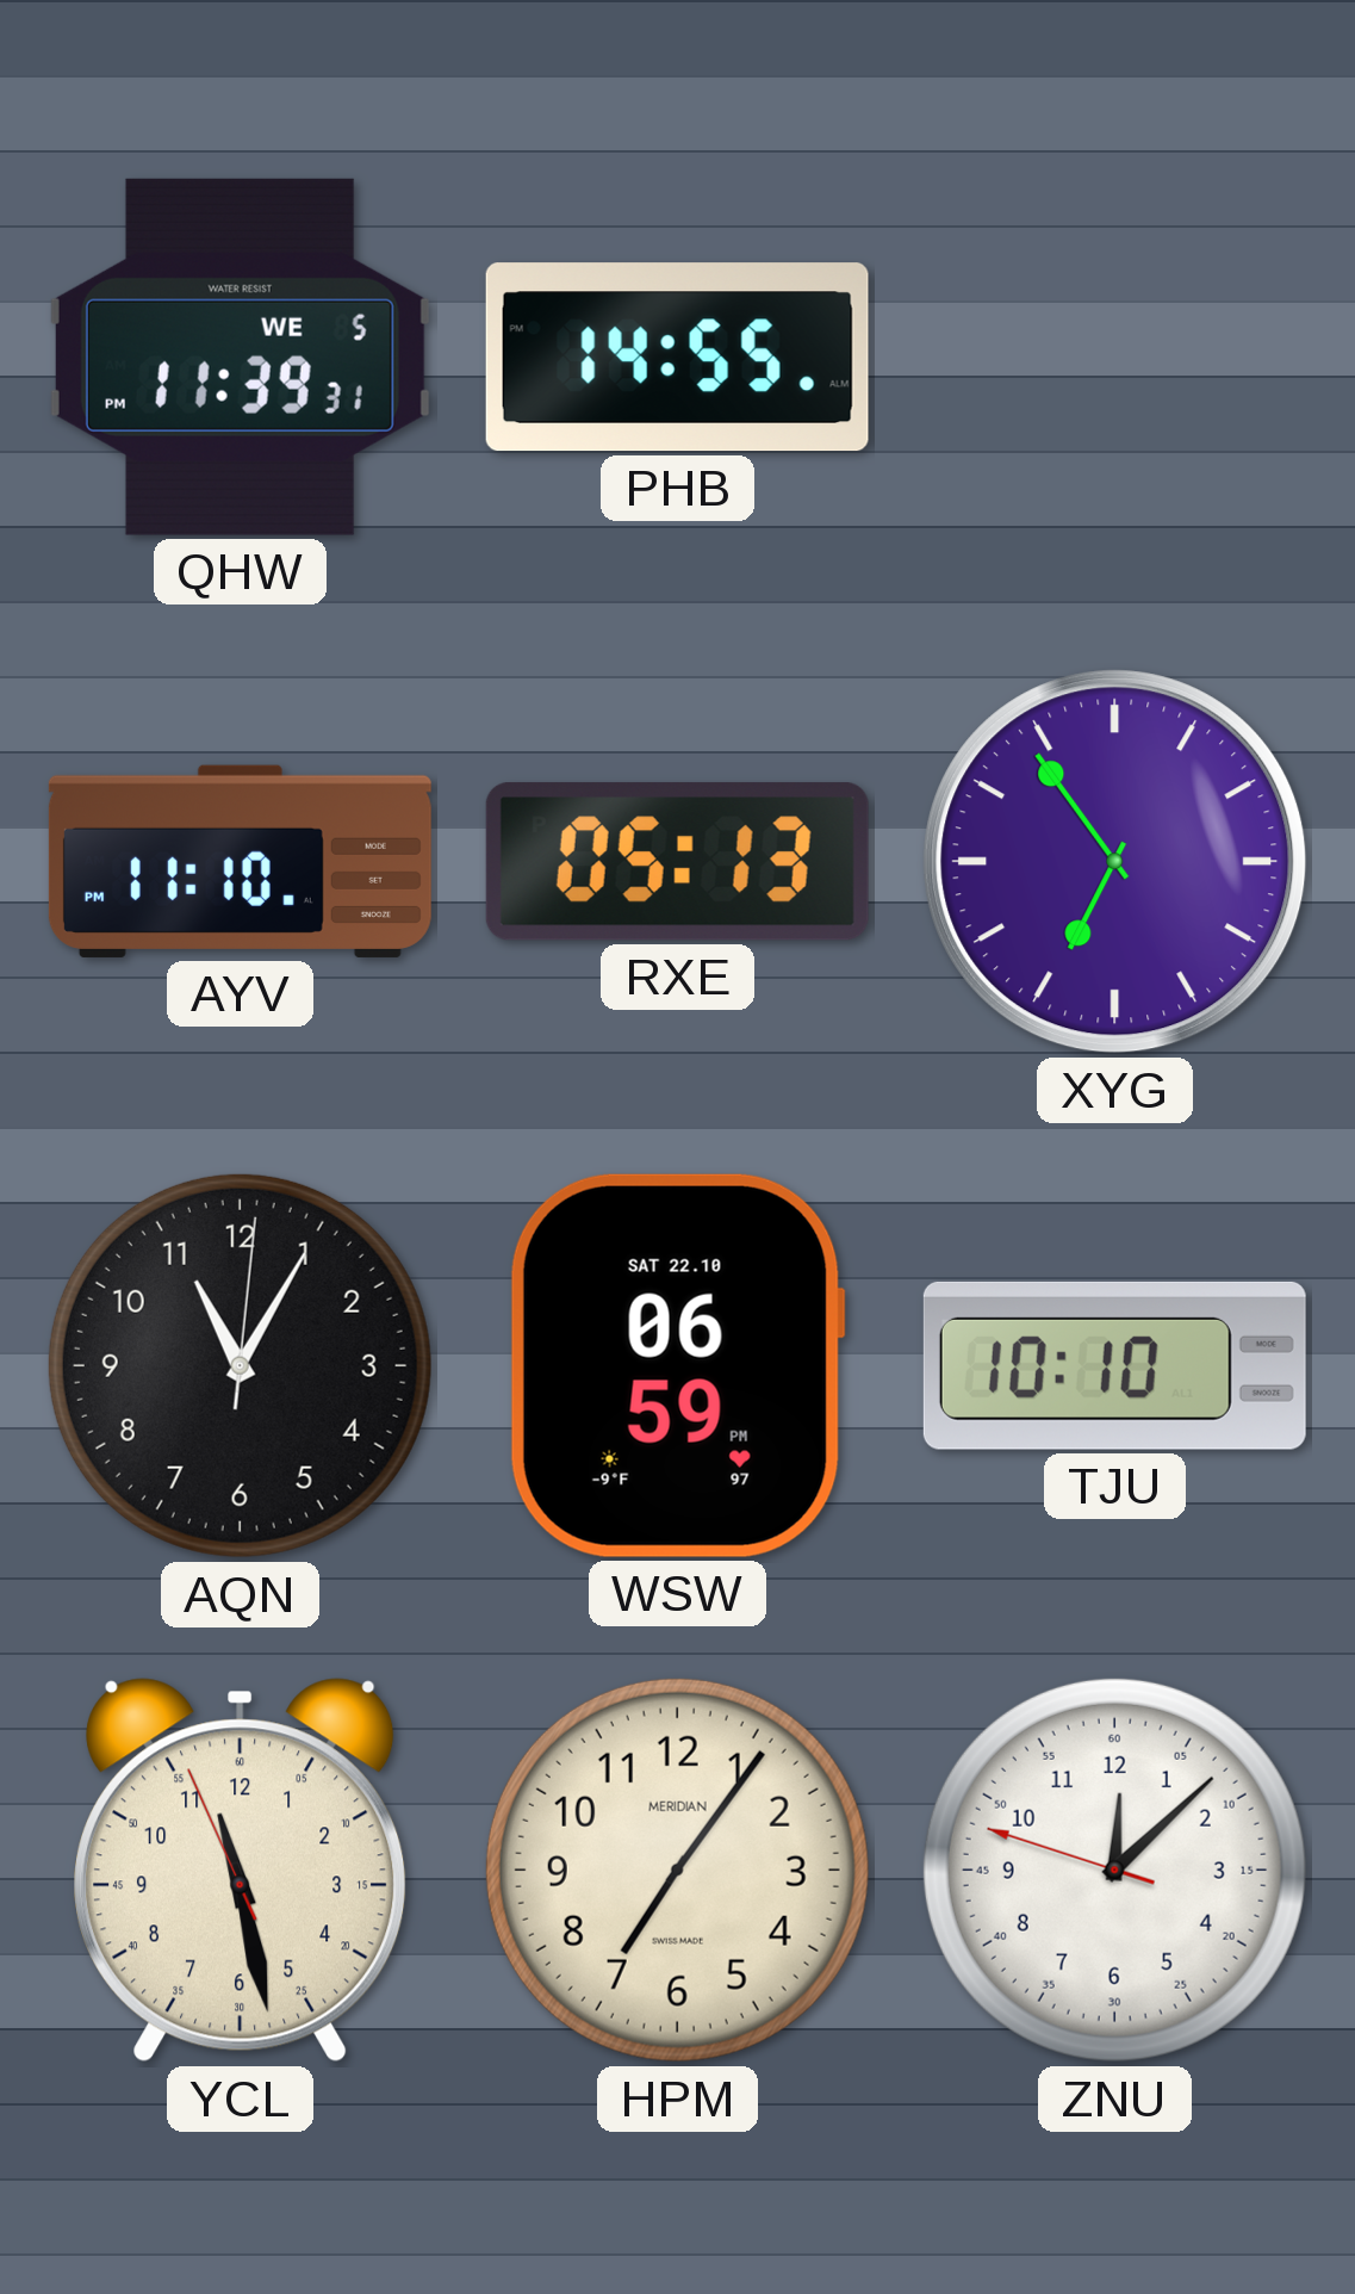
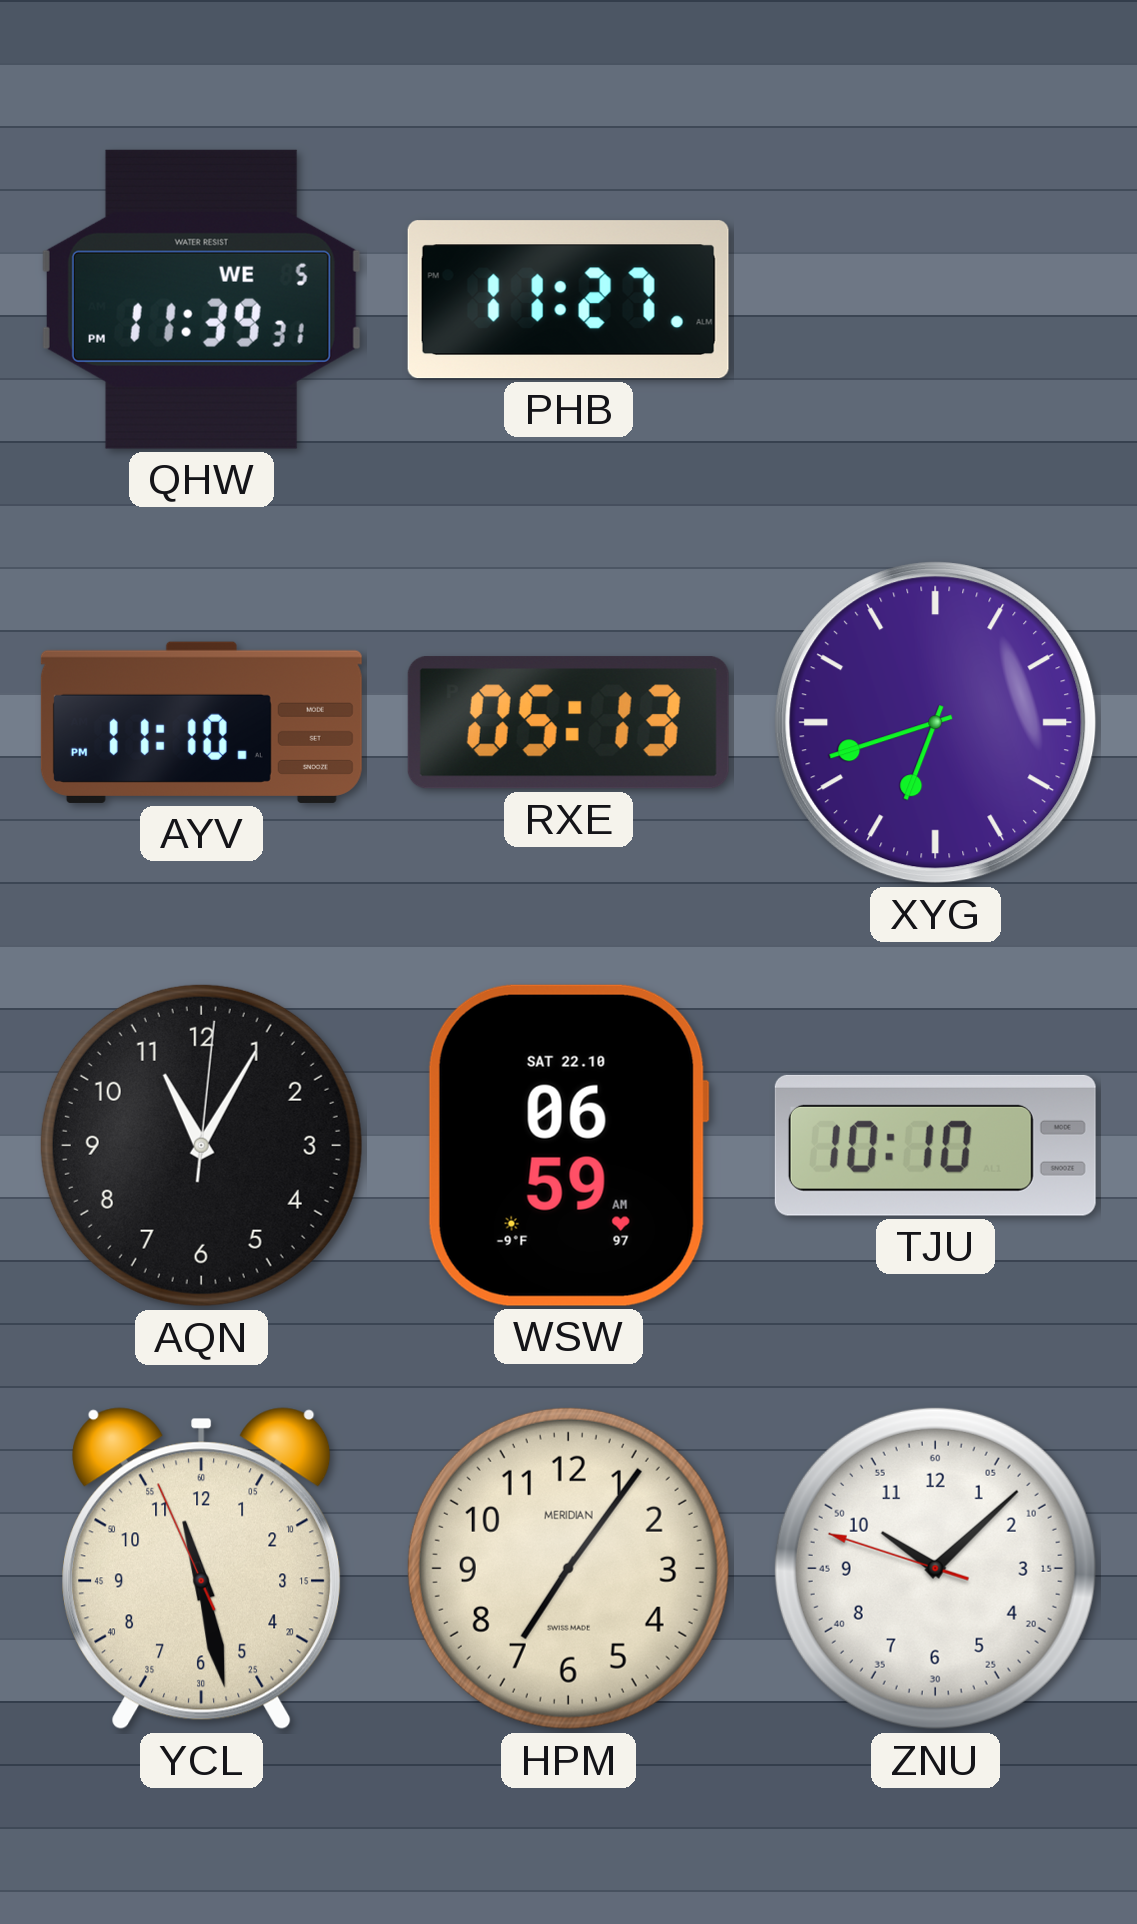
PHB: 14:55 -> 11:27
XYG: 6:54 -> 6:42
WSW: 06:59 PM -> 06:59 AM
ZNU: 12:07 -> 10:07
